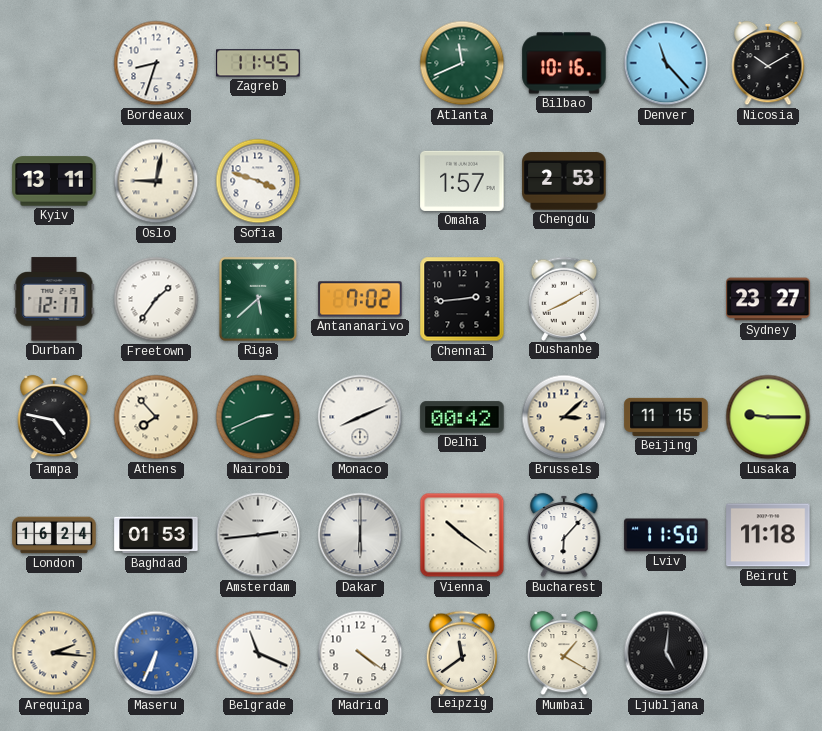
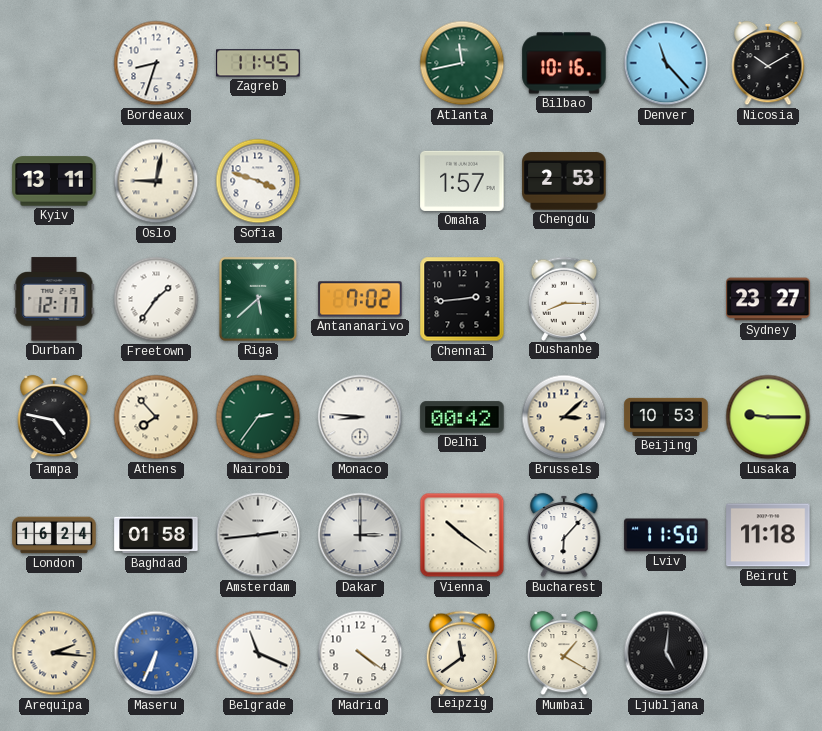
Atlanta: 11:41 -> 11:43
Dushanbe: 8:10 -> 8:15
Nairobi: 2:41 -> 2:36
Monaco: 8:11 -> 8:46
Beijing: 11:15 -> 10:53
Baghdad: 01:53 -> 01:58
Dakar: 6:00 -> 3:00
